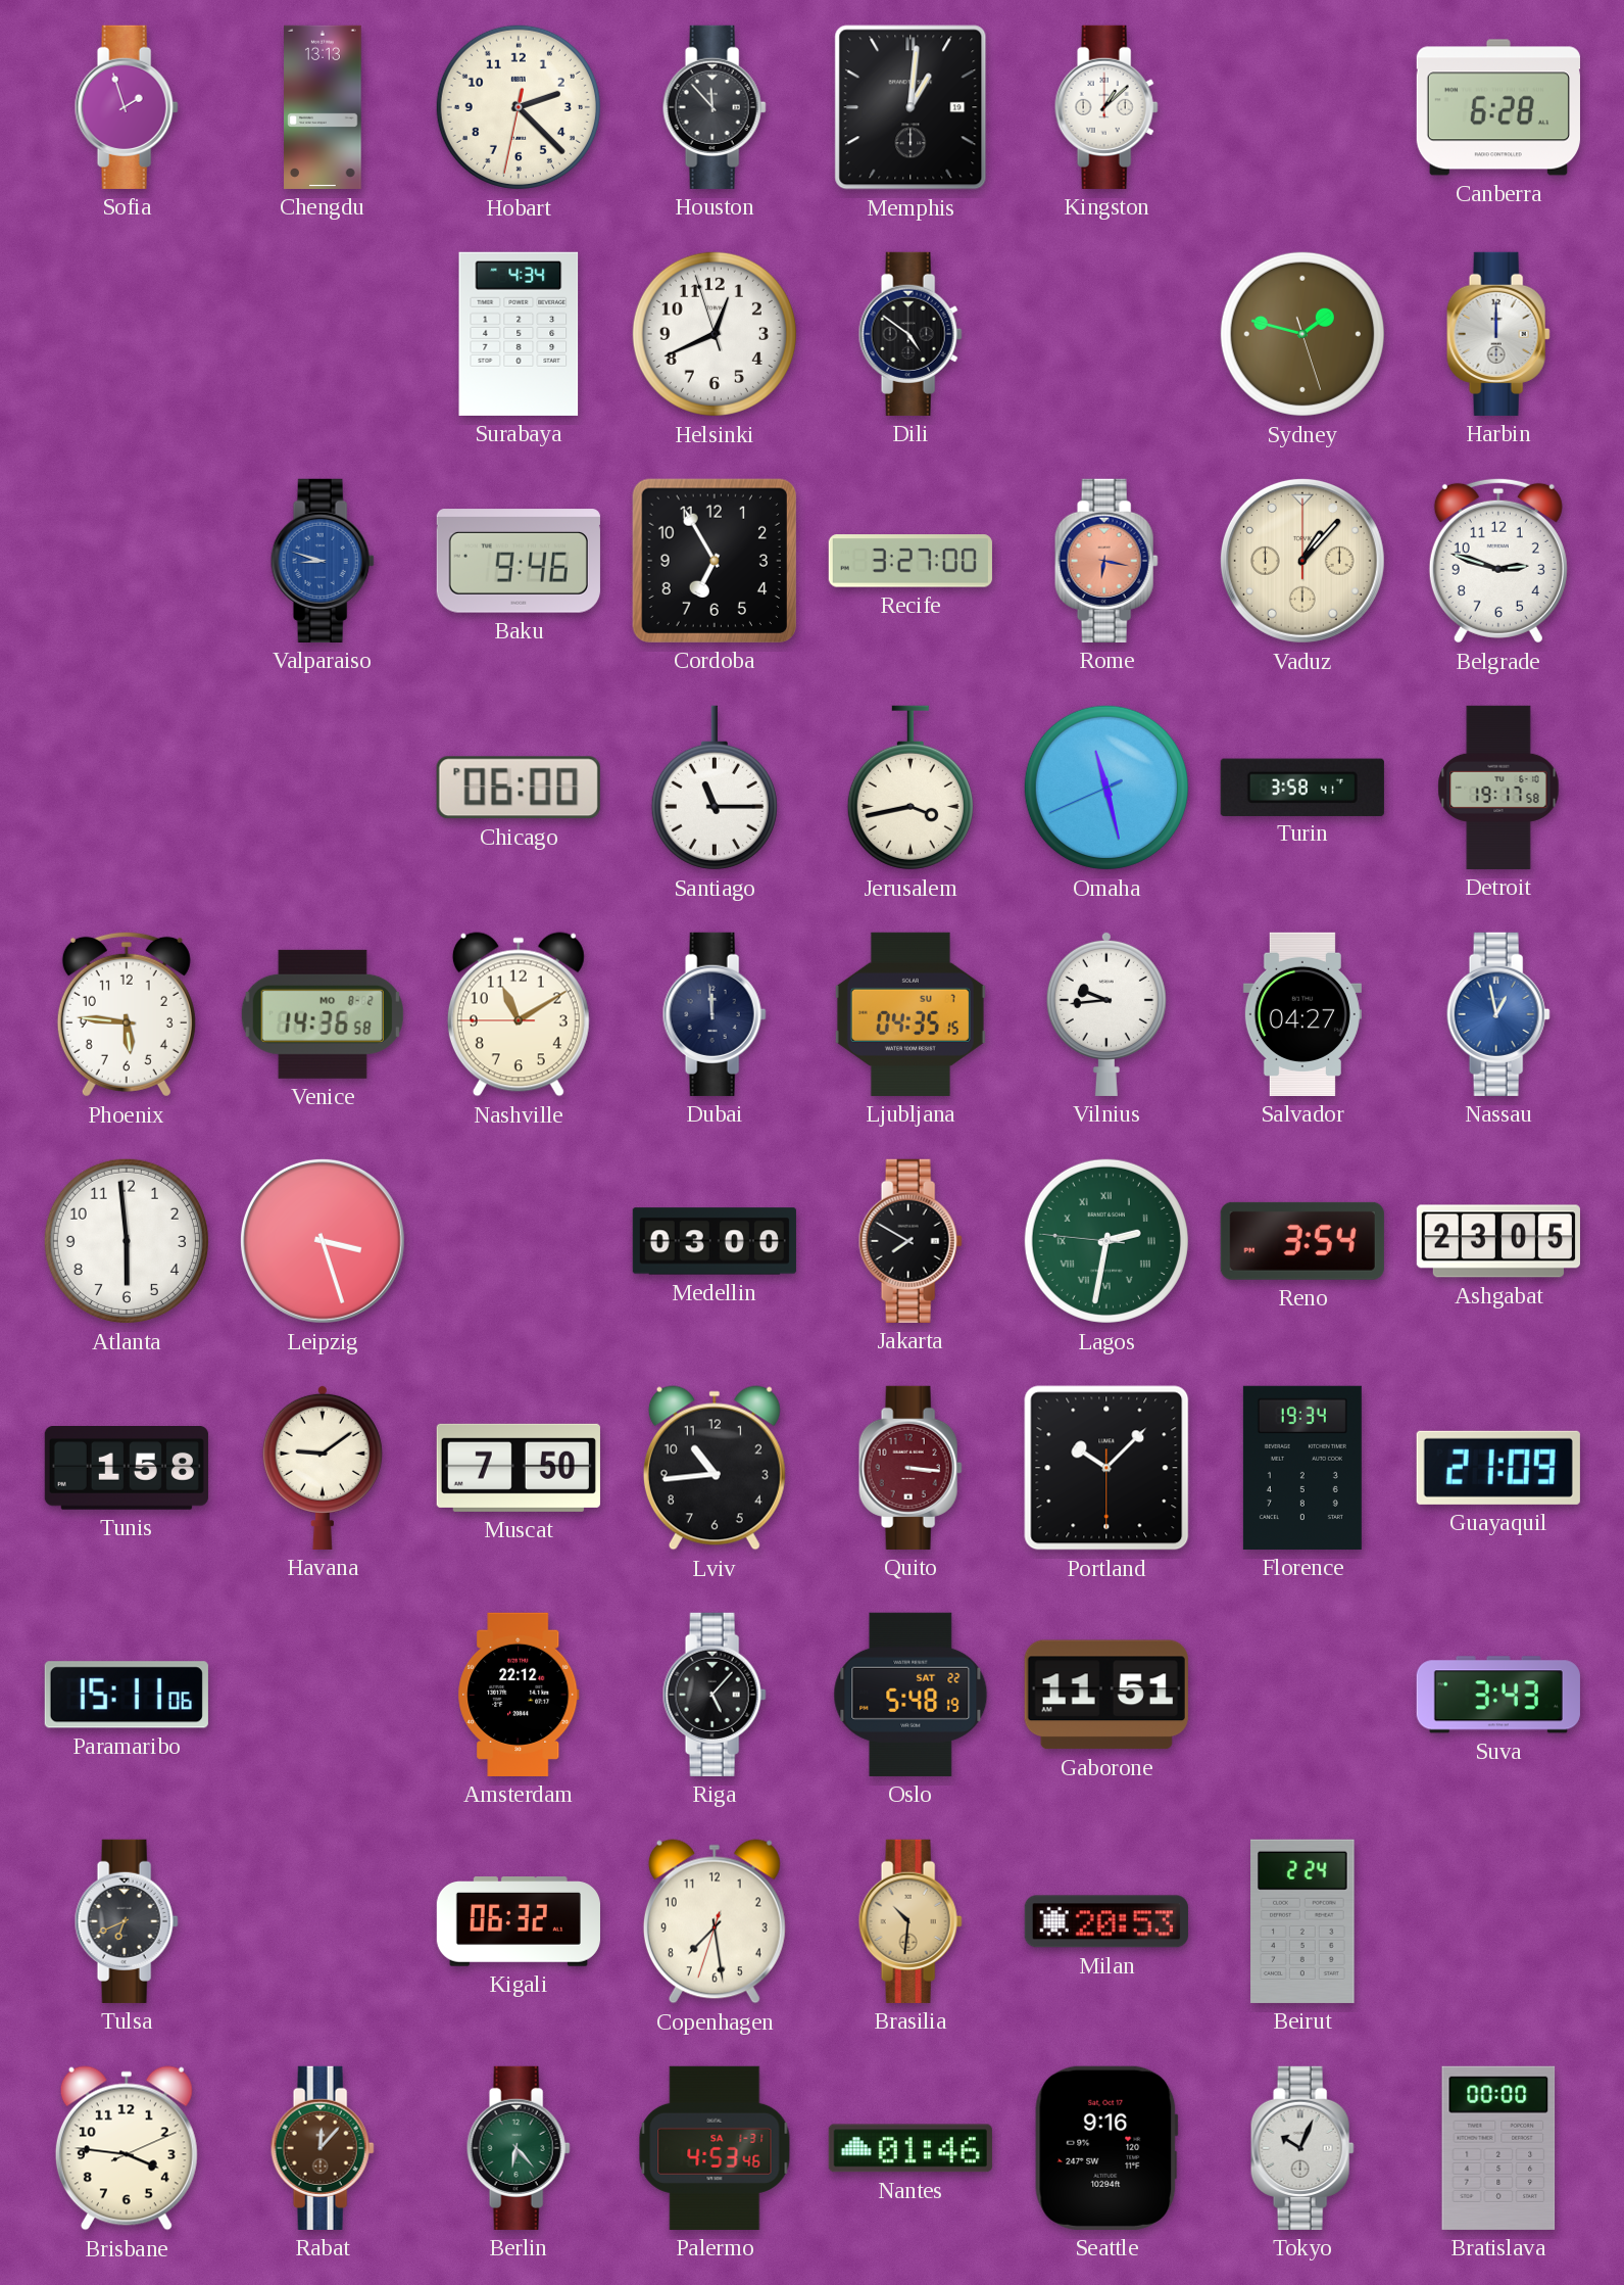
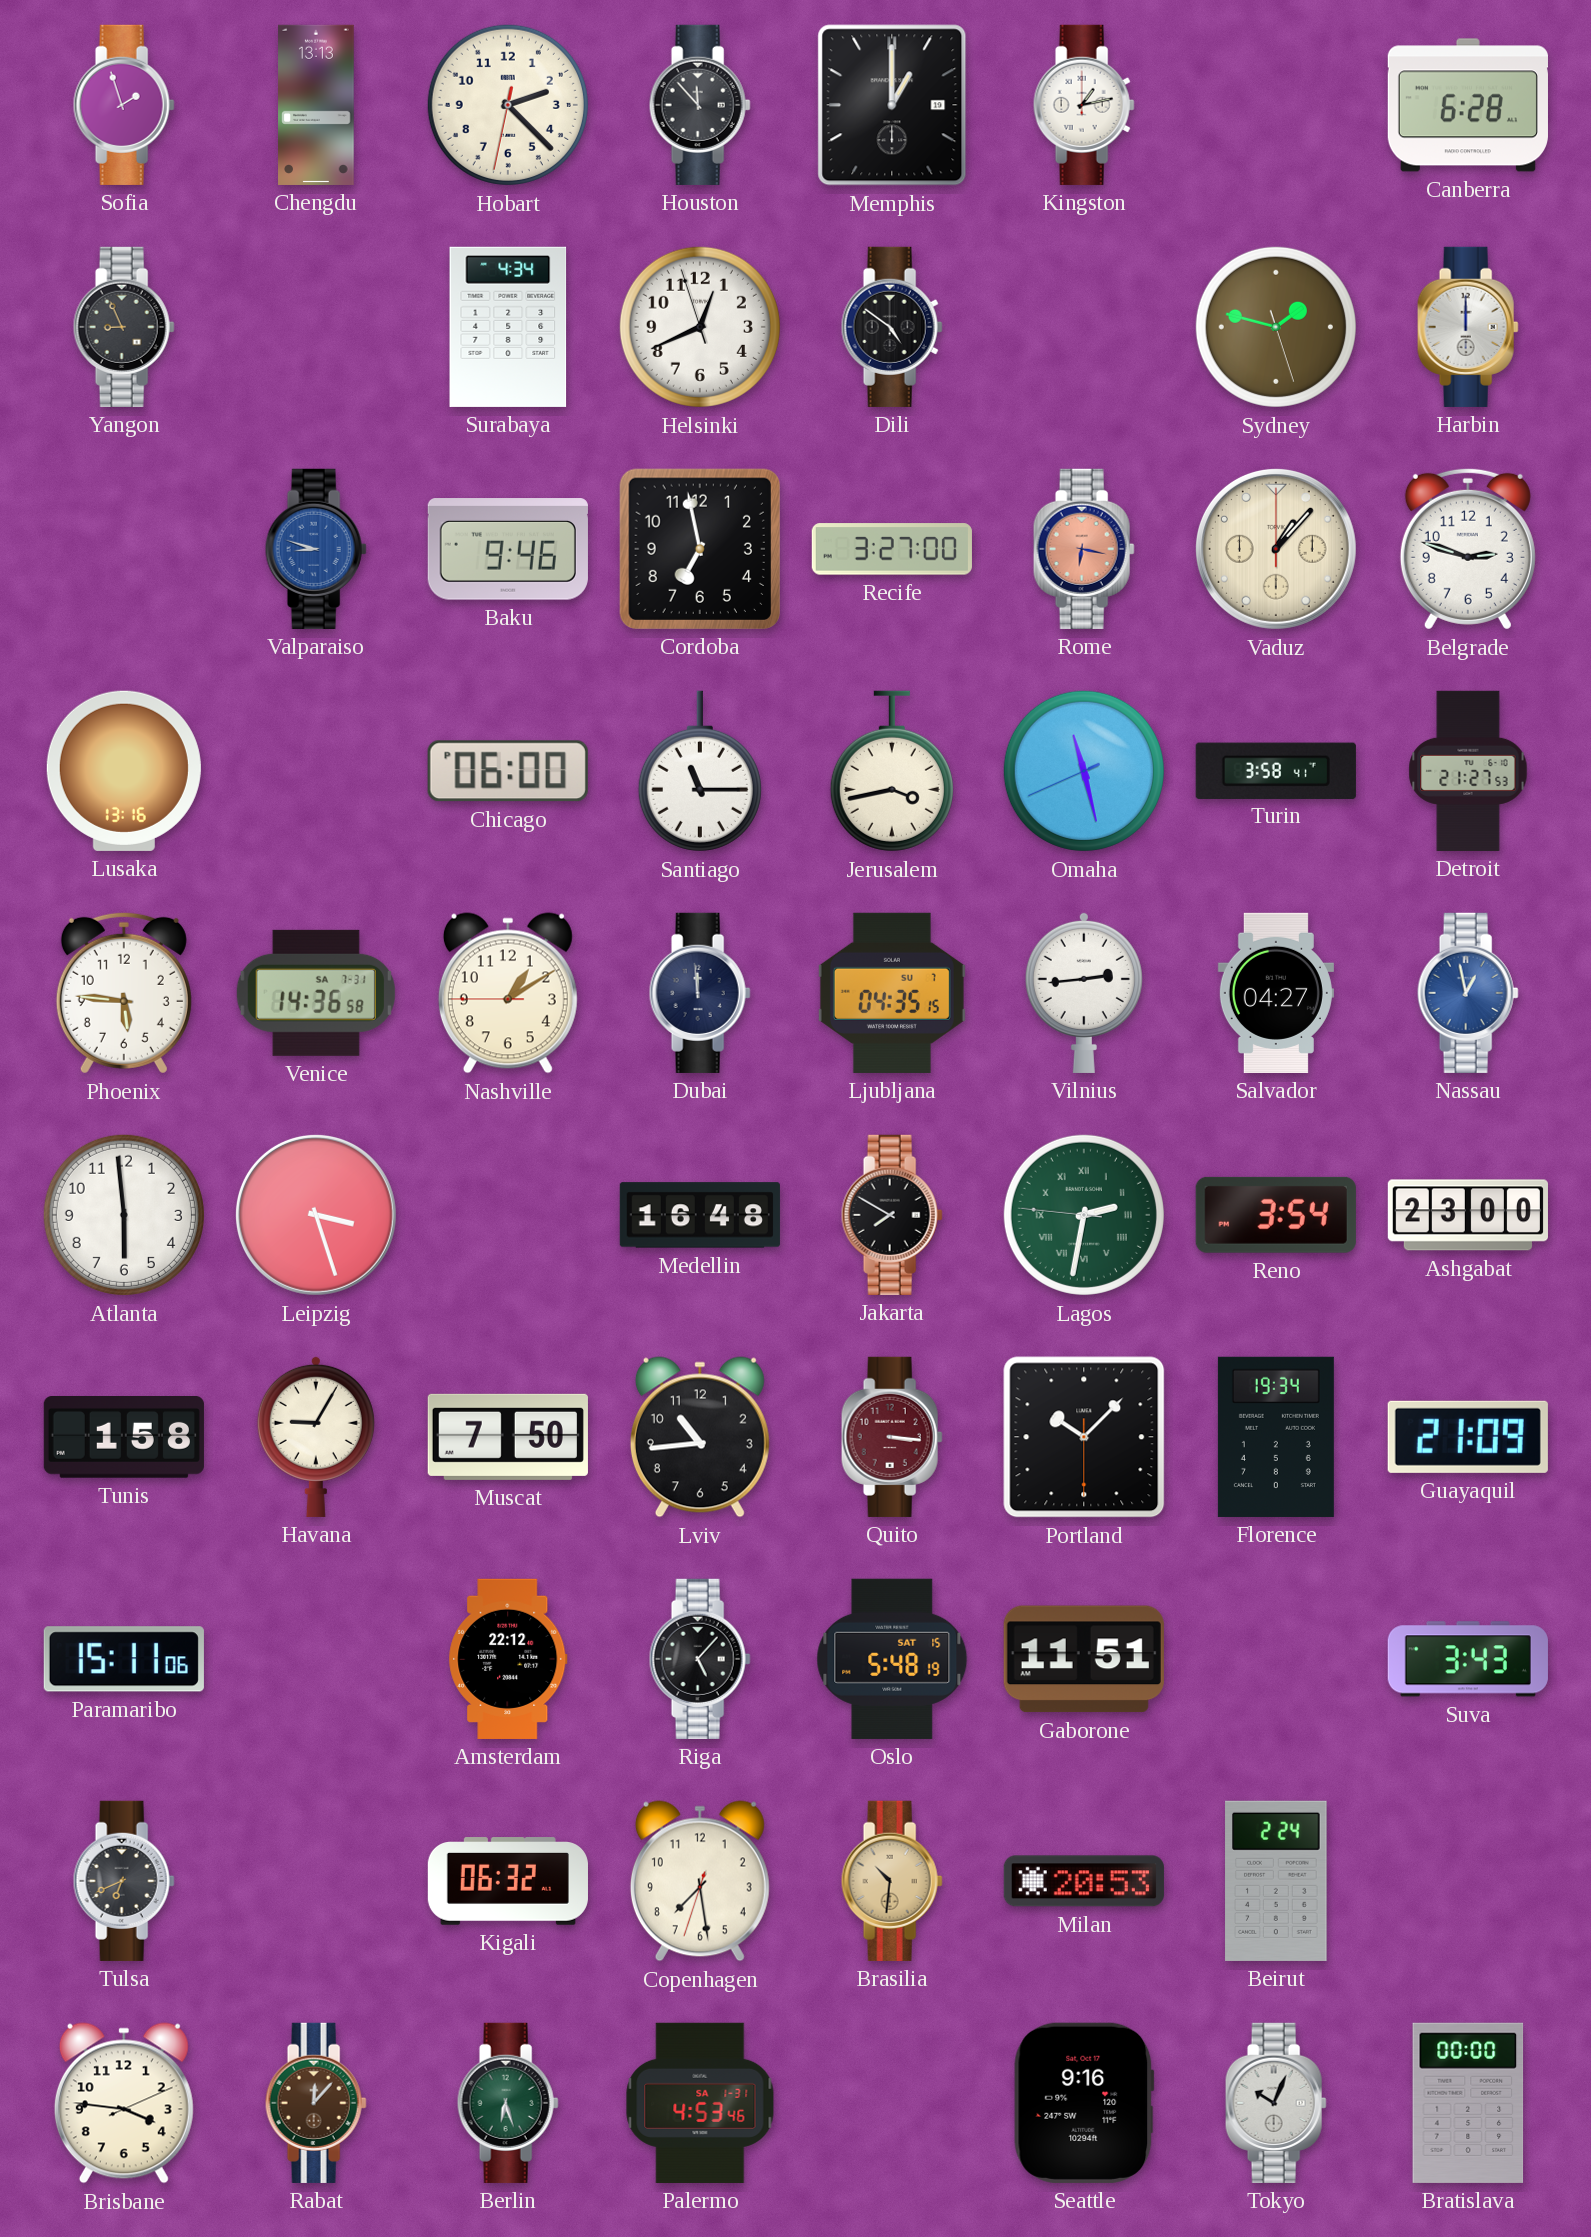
Memphis: 1:01 -> 1:00
Kingston: 1:08 -> 1:13
Yangon: none -> 8:56
Cordoba: 6:55 -> 6:58
Lusaka: none -> 13:16
Detroit: 19:17 -> 21:27
Venice date: MO 8-2 -> SA 7-31
Nashville: 11:09 -> 1:09
Vilnius: 9:44 -> 2:44
Medellin: 03:00 -> 16:48
Ashgabat: 23:05 -> 23:00
Havana: 9:09 -> 9:05
Oslo date: SAT 22 -> SAT 15
Berlin: 6:23 -> 6:27
Nantes: 01:46 -> none
